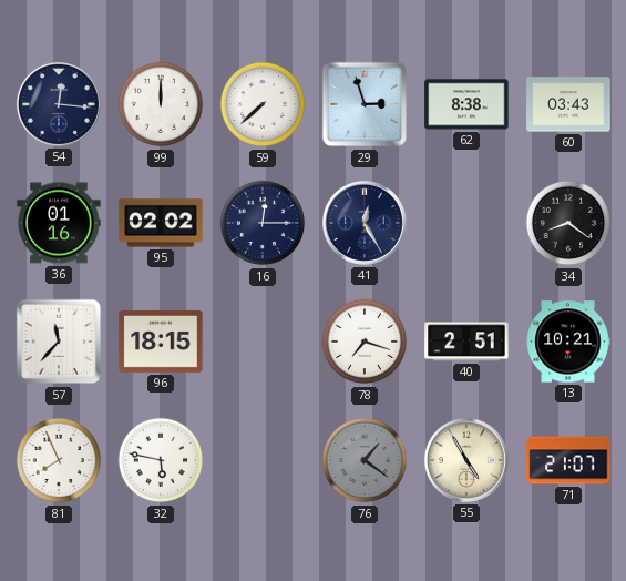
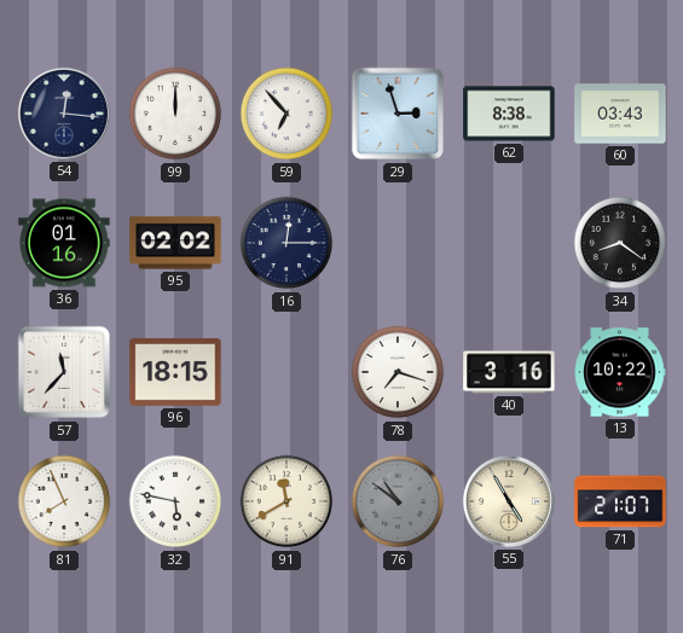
59: 7:38 -> 6:53
41: 12:25 -> none
40: 2:51 -> 3:16
13: 10:21 -> 10:22
91: none -> 11:40
76: 1:21 -> 10:51
